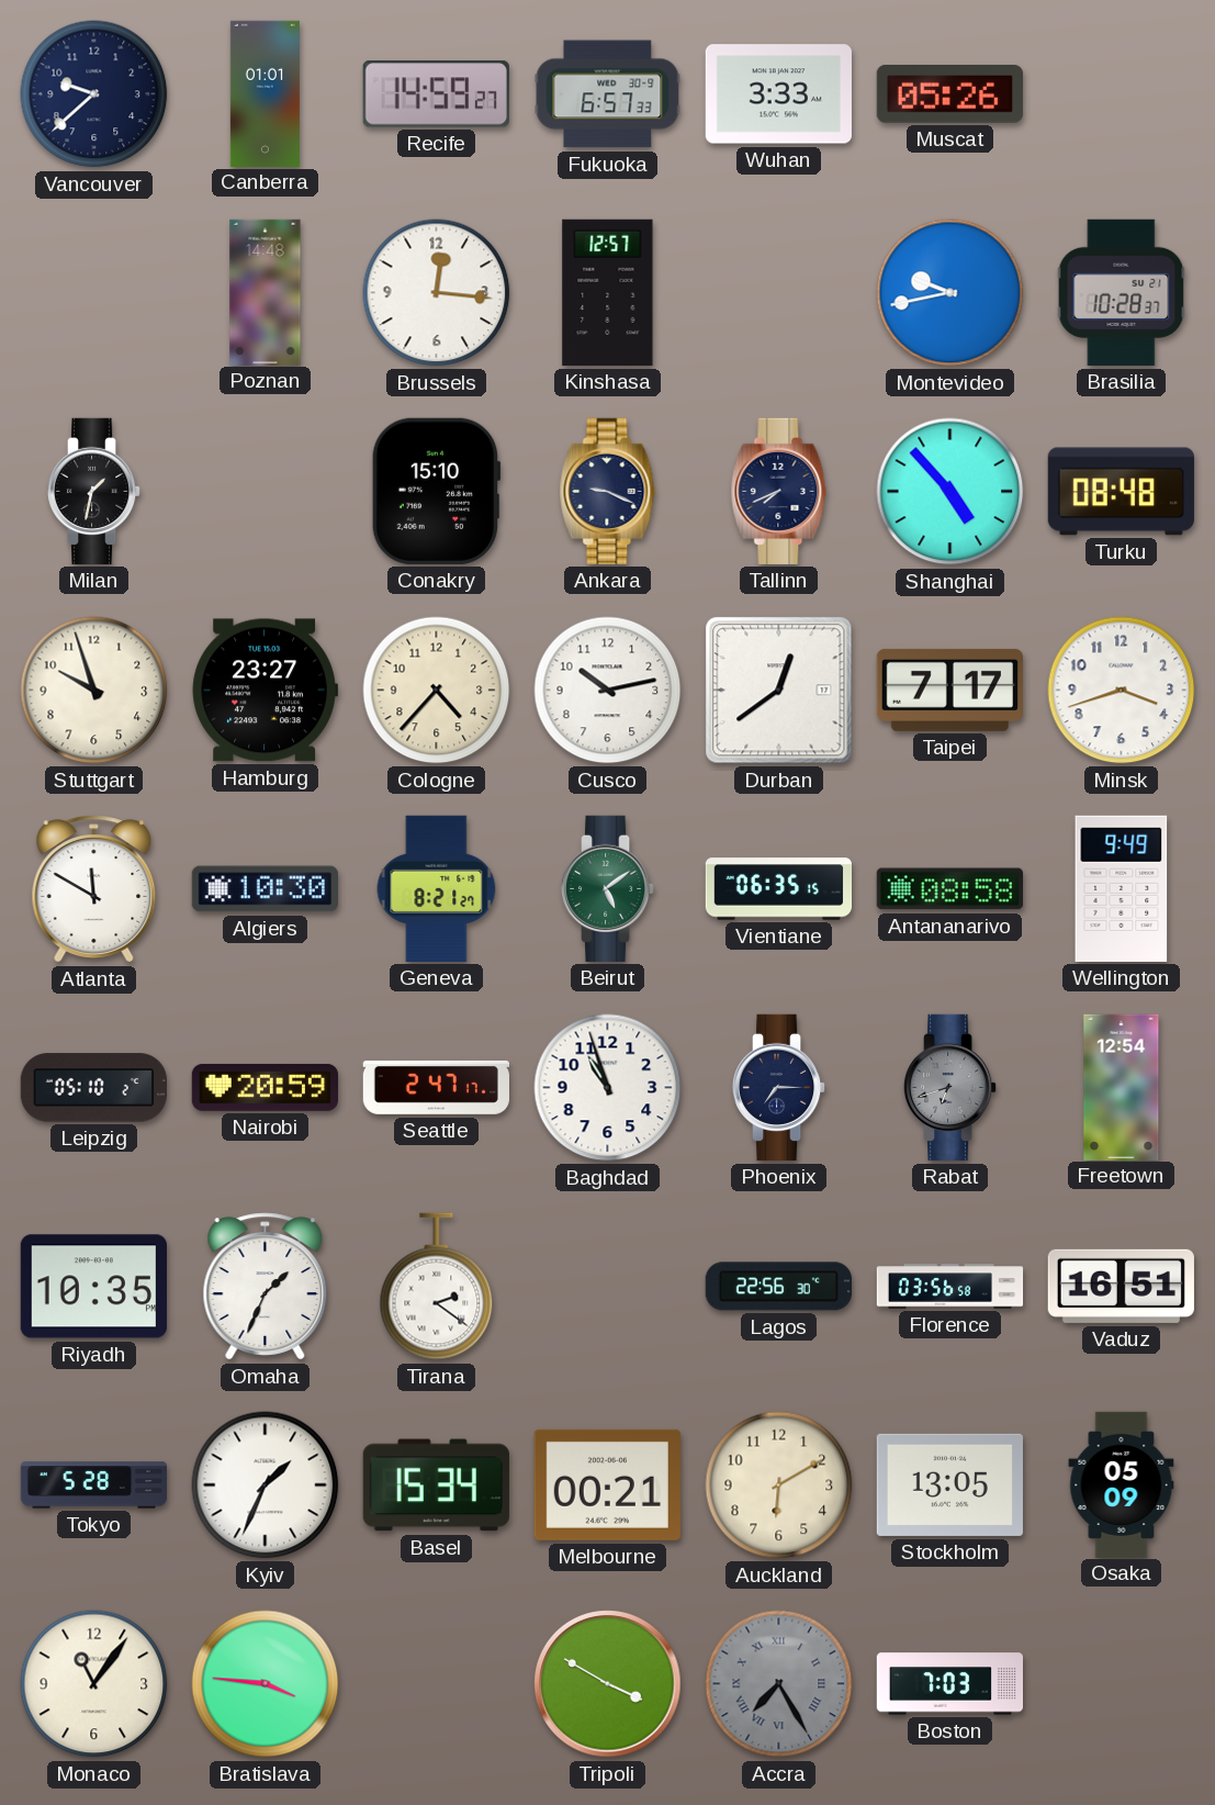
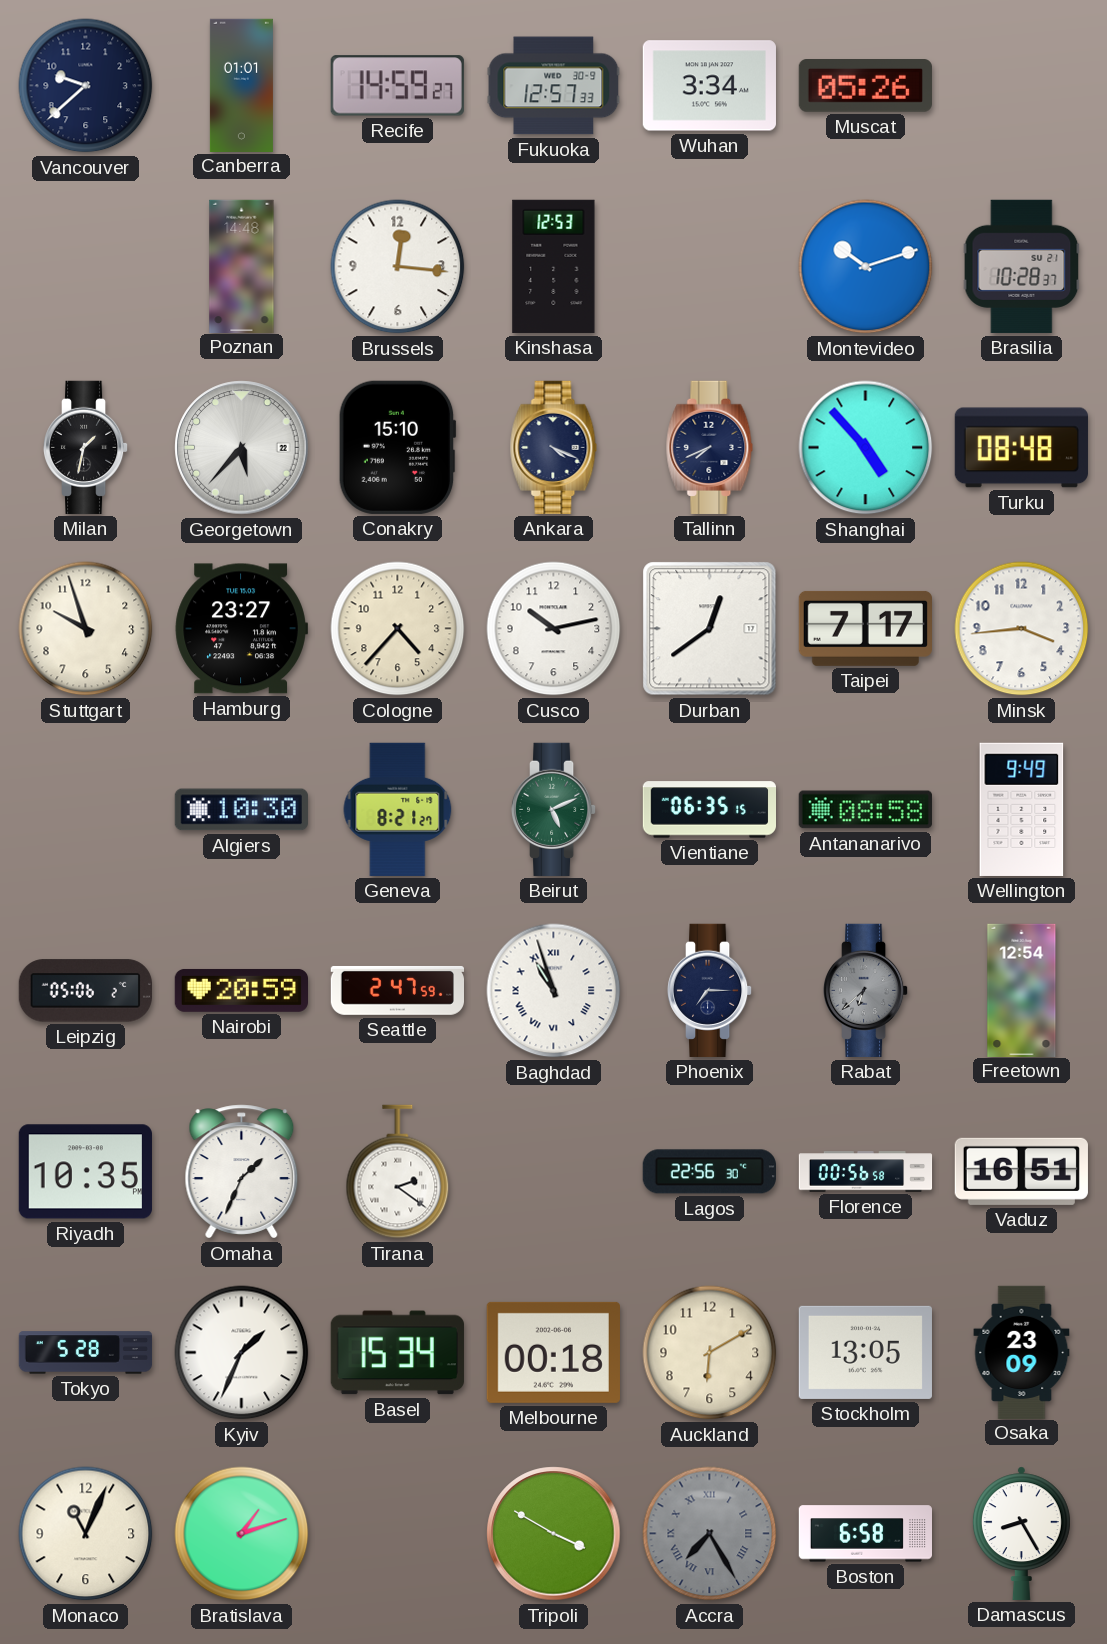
Fukuoka: 6:57 -> 12:57
Wuhan: 3:33 -> 3:34
Kinshasa: 12:57 -> 12:53
Montevideo: 9:43 -> 10:12
Georgetown: none -> 5:37
Ankara: 9:19 -> 4:19
Minsk: 3:42 -> 3:44
Atlanta: 11:50 -> none
Beirut: 5:09 -> 5:11
Leipzig: 05:10 -> 05:06
Seattle: 2:47:17 -> 2:47:59
Baghdad numerals: Arabic -> Roman
Rabat: 6:42 -> 6:38
Florence: 03:56 -> 00:56
Melbourne: 00:21 -> 00:18
Osaka: 05:09 -> 23:09
Monaco: 11:06 -> 11:04
Bratislava: 3:46 -> 1:12
Boston: 7:03 -> 6:58
Damascus: none -> 8:25
